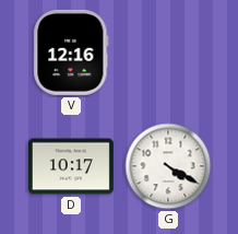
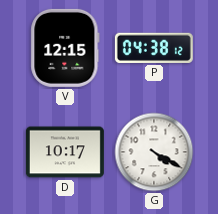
V: 12:16 -> 12:15
P: none -> 04:38
